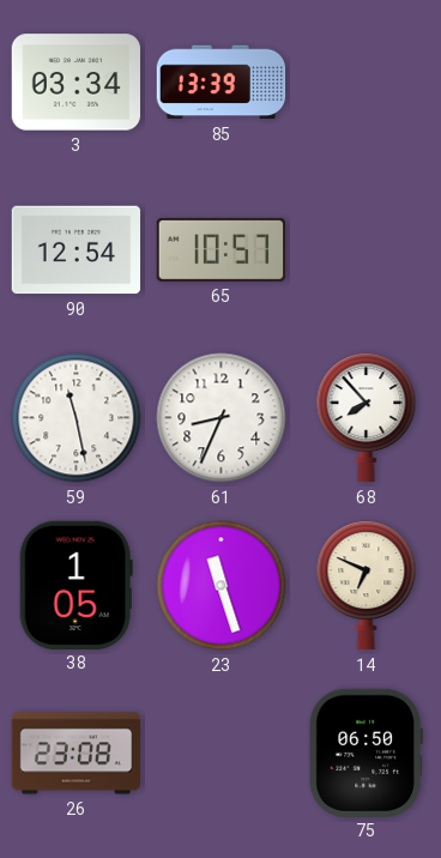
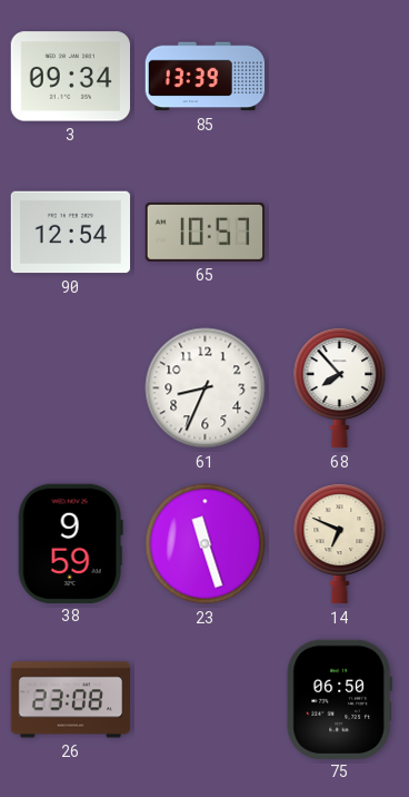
3: 03:34 -> 09:34
59: 11:28 -> none
38: 1:05 -> 9:59
